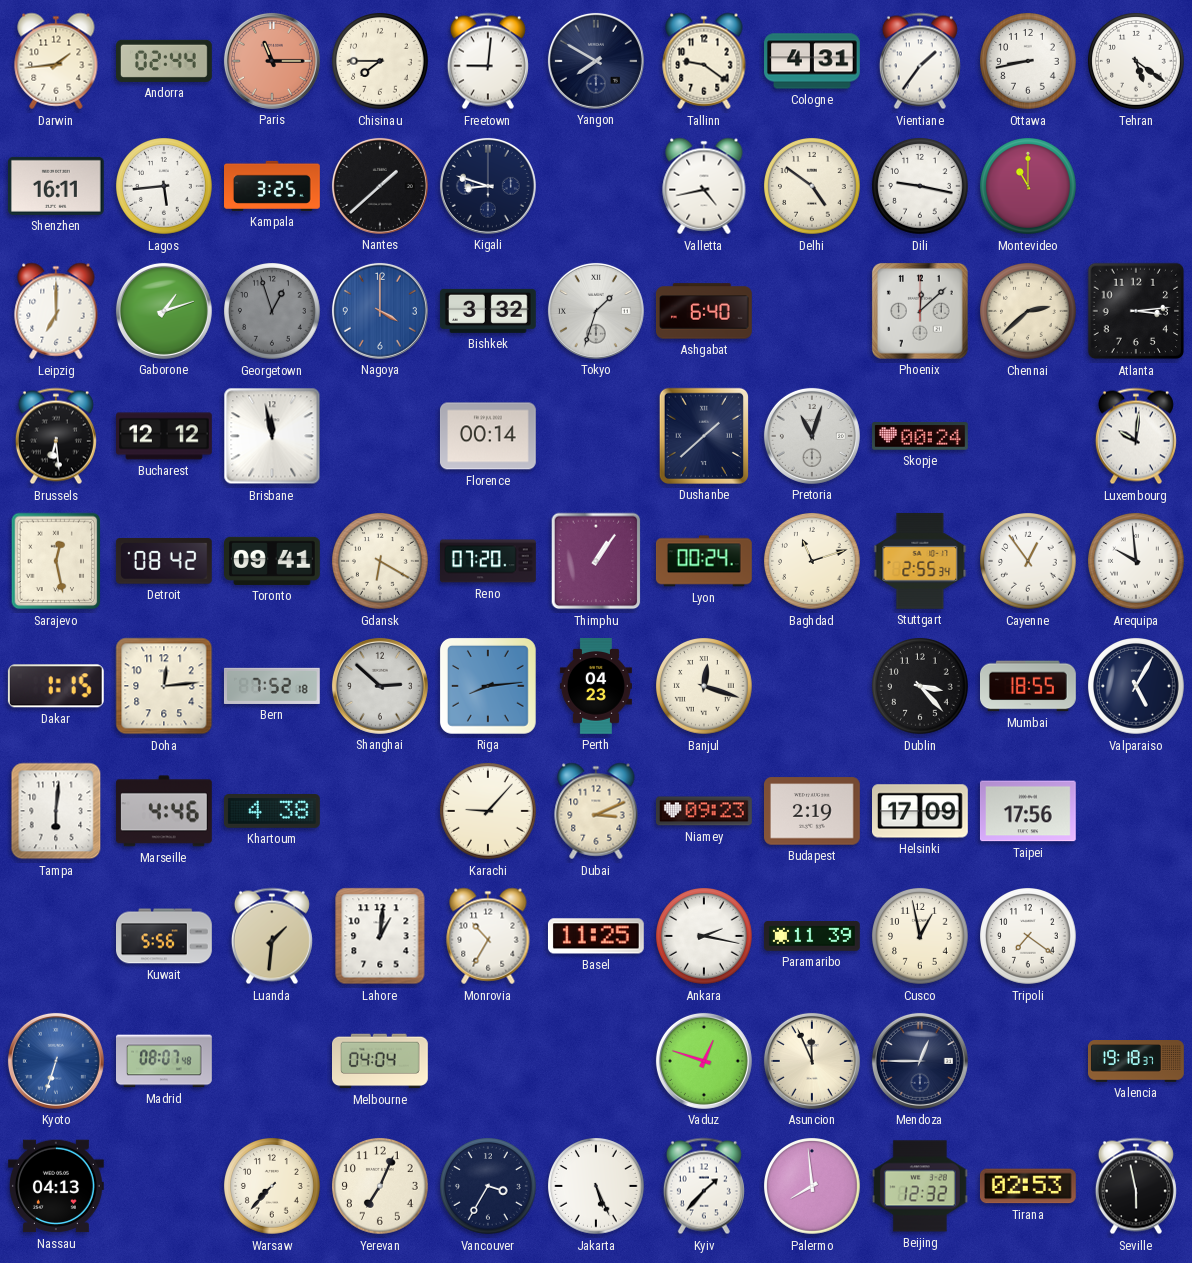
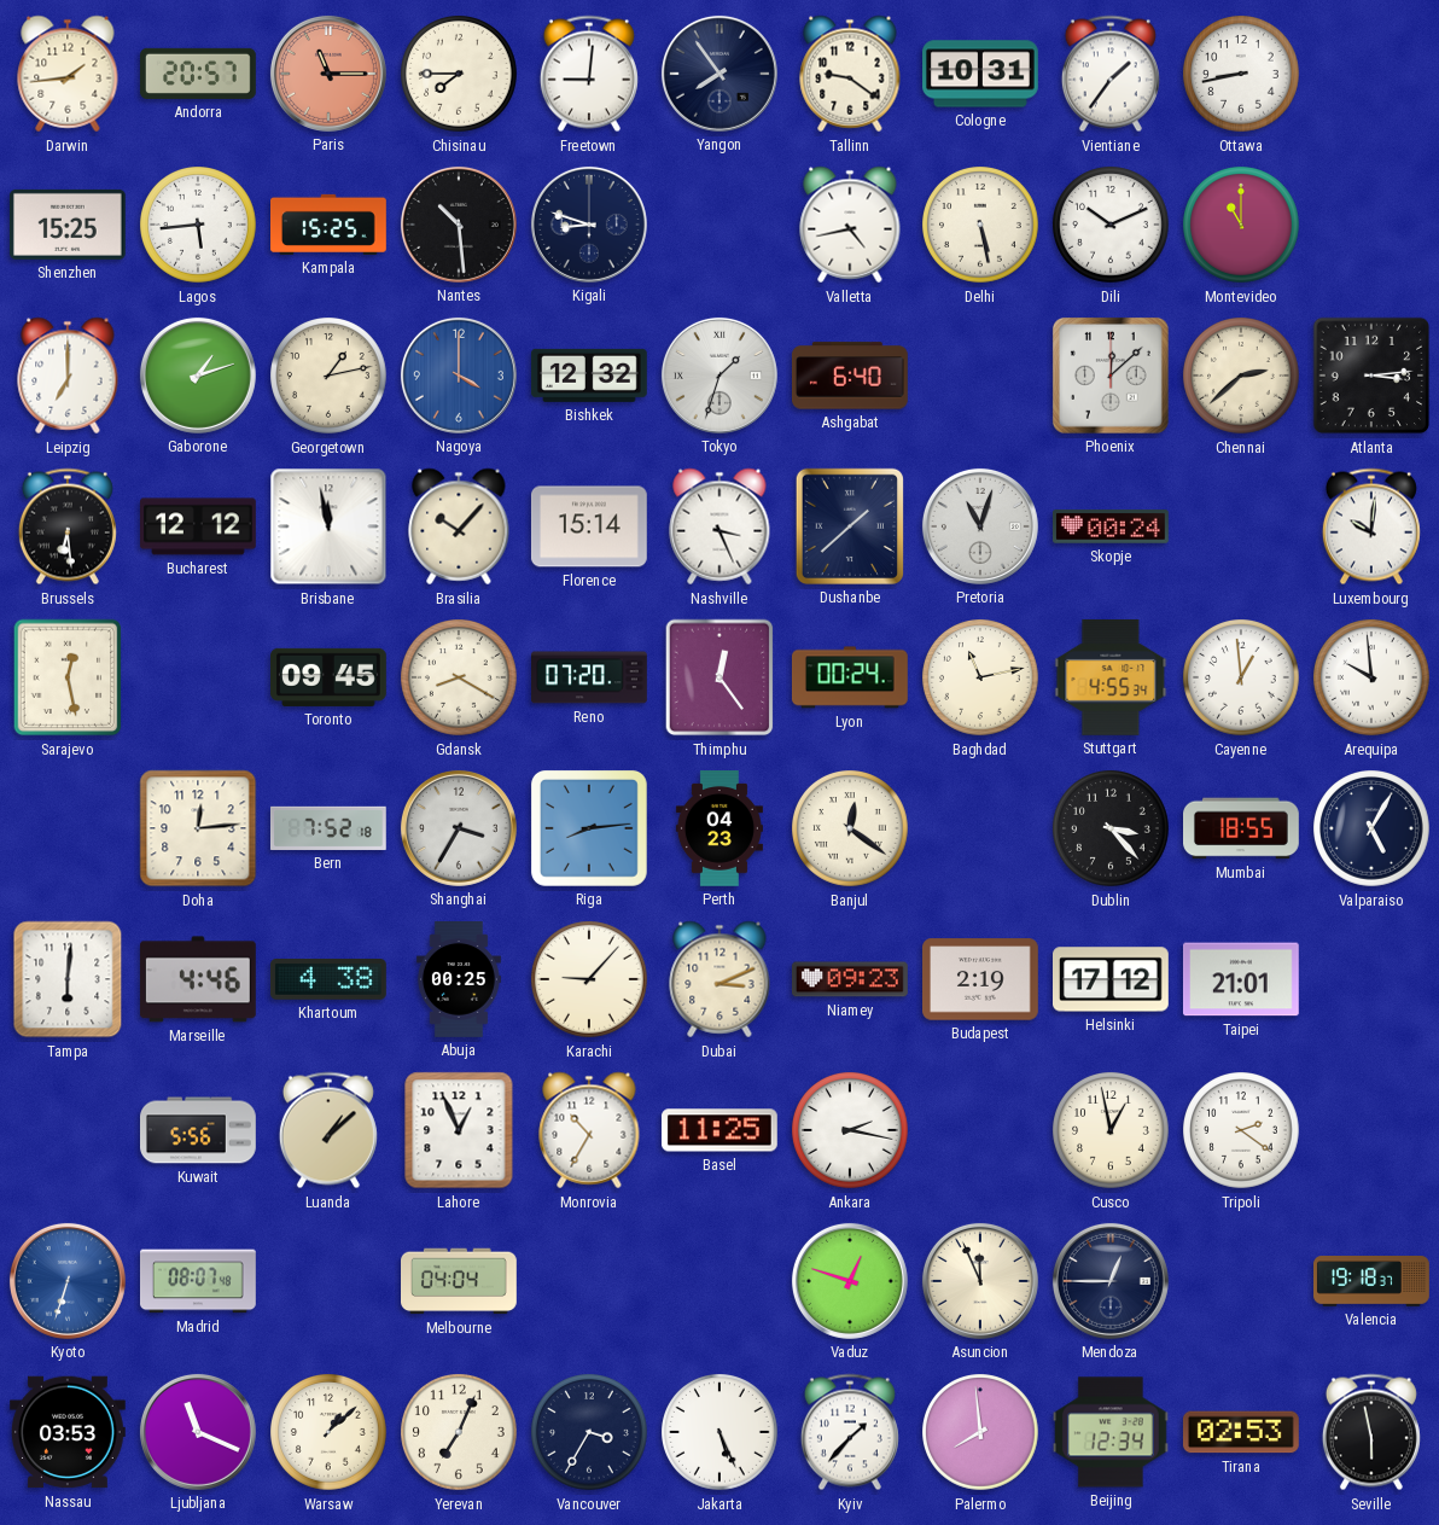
Andorra: 02:44 -> 20:57
Yangon: 7:50 -> 7:54
Cologne: 4:31 -> 10:31
Tehran: 5:21 -> none
Shenzhen: 16:11 -> 15:25
Kampala: 3:25 -> 15:25
Nantes: 1:38 -> 10:29
Delhi: 4:51 -> 5:28
Dili: 9:17 -> 10:11
Georgetown: 12:57 -> 1:13
Georgetown dial: grey -> cream
Bishkek: 3:32 -> 12:32
Brasilia: none -> 10:07
Florence: 00:14 -> 15:14
Nashville: none -> 3:26
Detroit: 08:42 -> none
Toronto: 09:41 -> 09:45
Gdansk: 6:20 -> 8:20
Thimphu: 1:06 -> 12:24
Baghdad: 11:12 -> 11:13
Stuttgart: 2:55 -> 4:55
Cayenne: 12:54 -> 12:59
Dakar: 1:15 -> none
Shanghai: 2:52 -> 3:35
Banjul: 12:18 -> 12:21
Abuja: none -> 00:25
Helsinki: 17:09 -> 17:12
Taipei: 17:56 -> 21:01
Luanda: 1:31 -> 1:08
Lahore: 1:01 -> 12:56
Paramaribo: 11:39 -> none
Tripoli: 7:21 -> 2:21
Nassau: 04:13 -> 03:53
Ljubljana: none -> 11:19
Warsaw: 7:37 -> 1:08
Beijing: 12:32 -> 12:34
